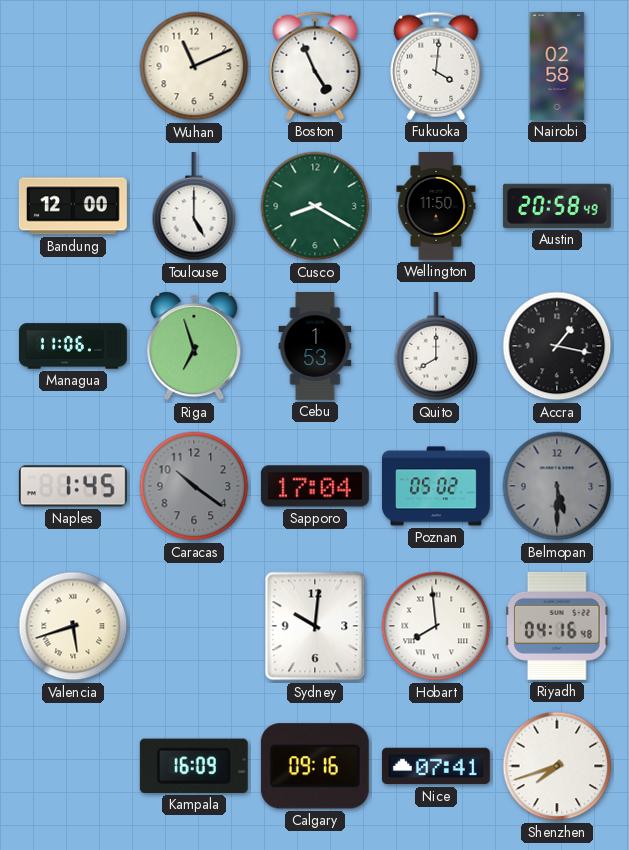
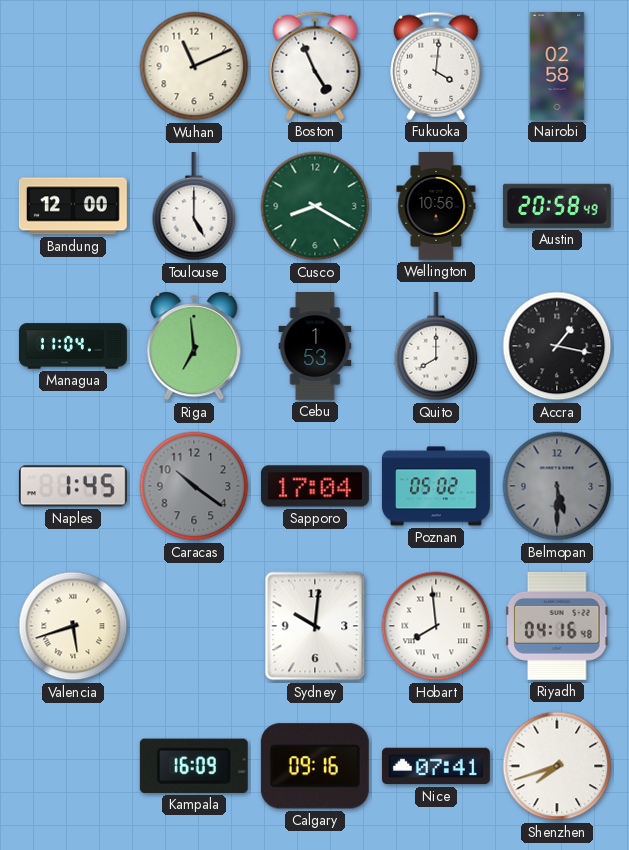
Wellington: 11:50 -> 10:56
Managua: 11:06 -> 11:04
Riga: 6:57 -> 6:59
